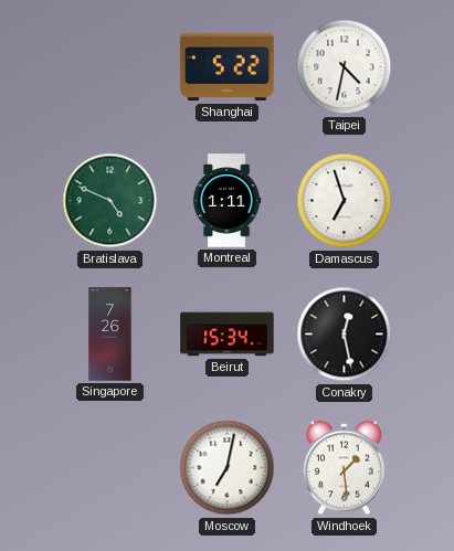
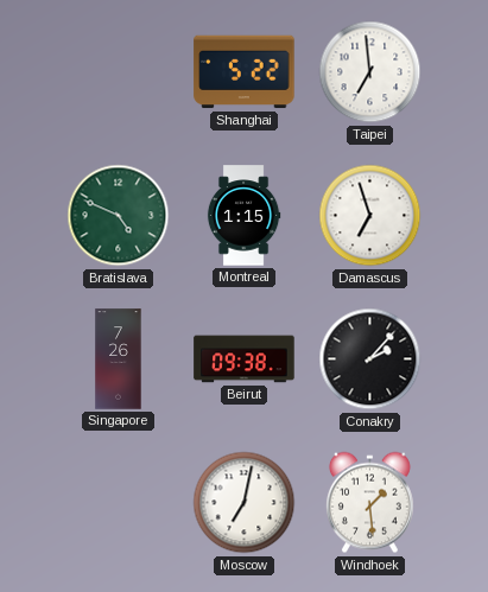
Taipei: 4:32 -> 6:59
Montreal: 1:11 -> 1:15
Beirut: 15:34 -> 09:38
Conakry: 12:28 -> 2:07
